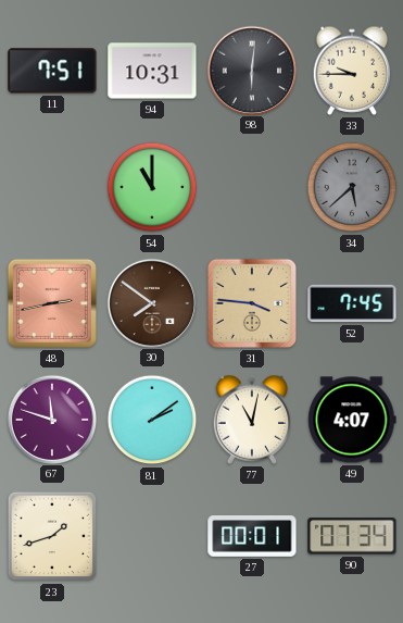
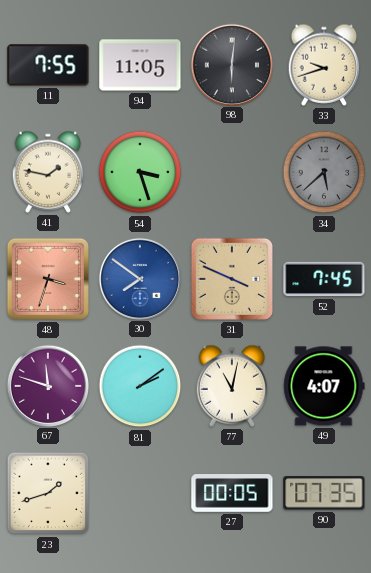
11: 7:51 -> 7:55
94: 10:31 -> 11:05
33: 9:45 -> 9:42
41: none -> 1:47
54: 11:00 -> 3:27
48: 2:43 -> 3:33
30 dial: brown -> blue
31: 3:46 -> 3:49
27: 00:01 -> 00:05
90: 07:34 -> 07:35
